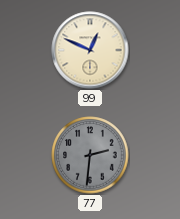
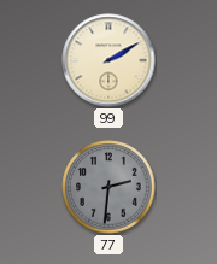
99: 12:49 -> 2:10
